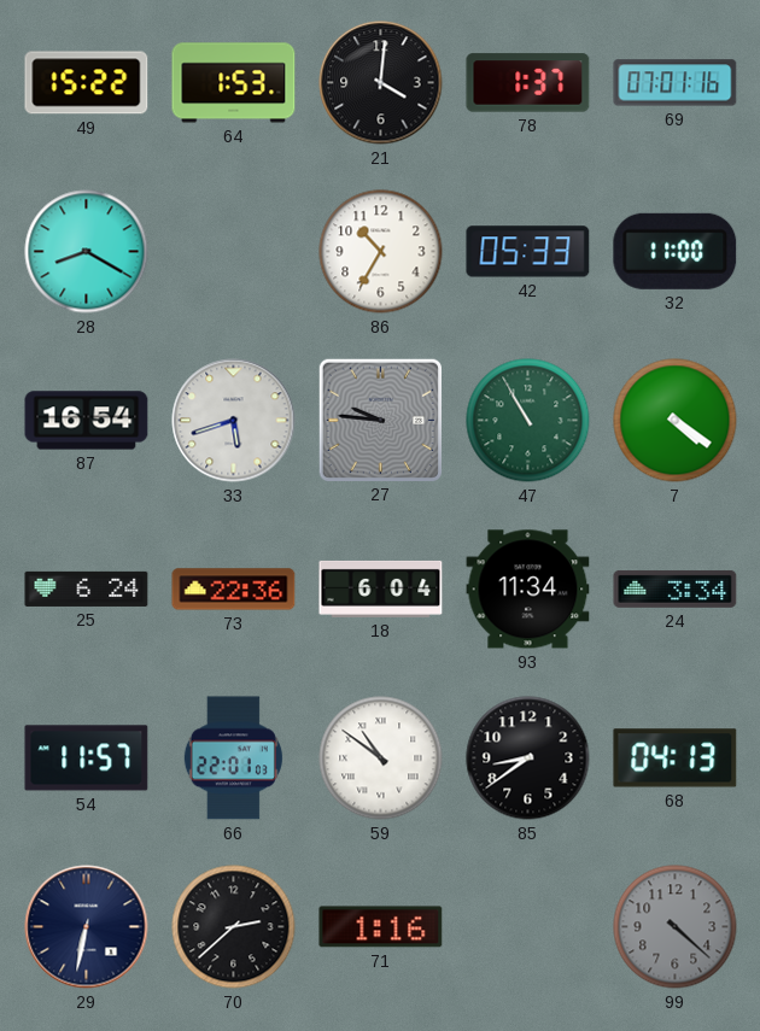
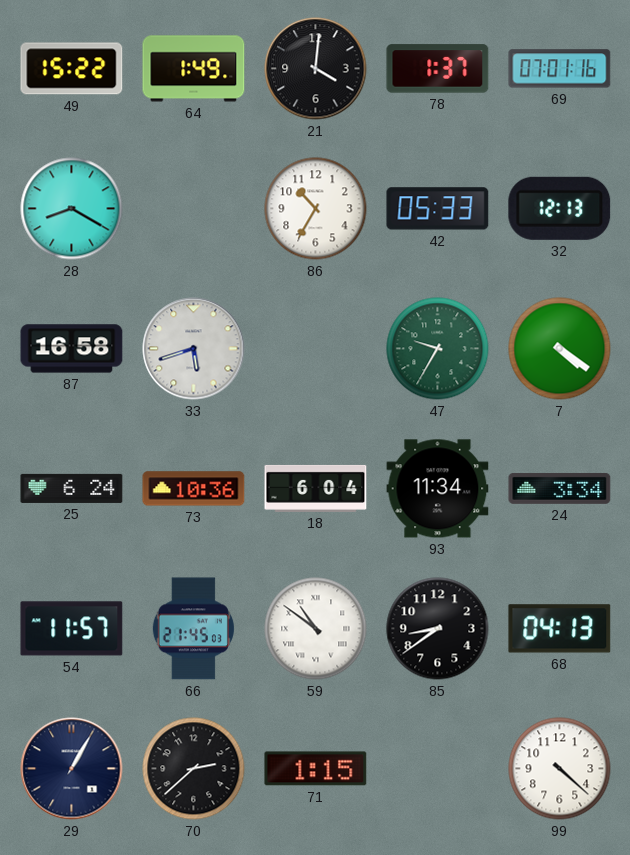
64: 1:53 -> 1:49
32: 11:00 -> 12:13
87: 16:54 -> 16:58
27: 9:46 -> none
47: 10:55 -> 9:35
73: 22:36 -> 10:36
66: 22:01 -> 21:45
29: 6:32 -> 1:05
71: 1:16 -> 1:15
99 dial: grey -> white
